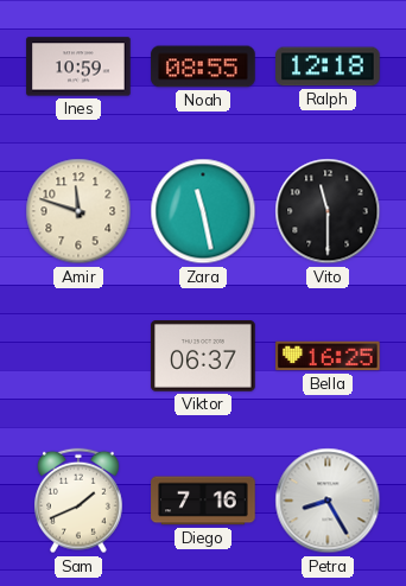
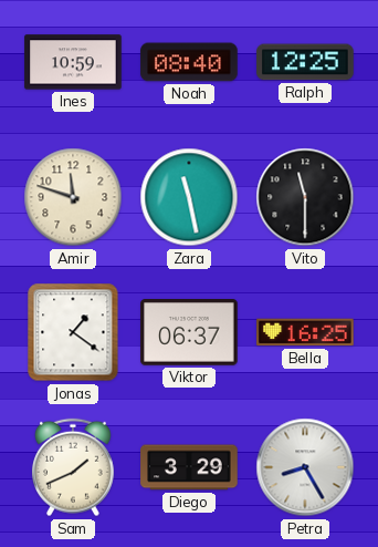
Noah: 08:55 -> 08:40
Ralph: 12:18 -> 12:25
Jonas: none -> 1:21
Diego: 7:16 -> 3:29
